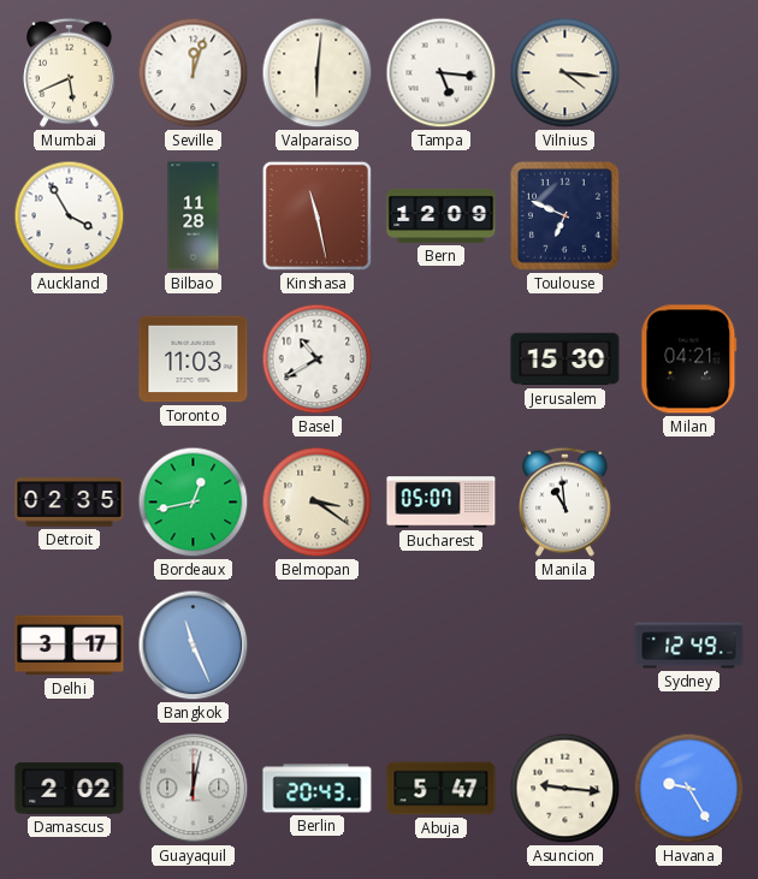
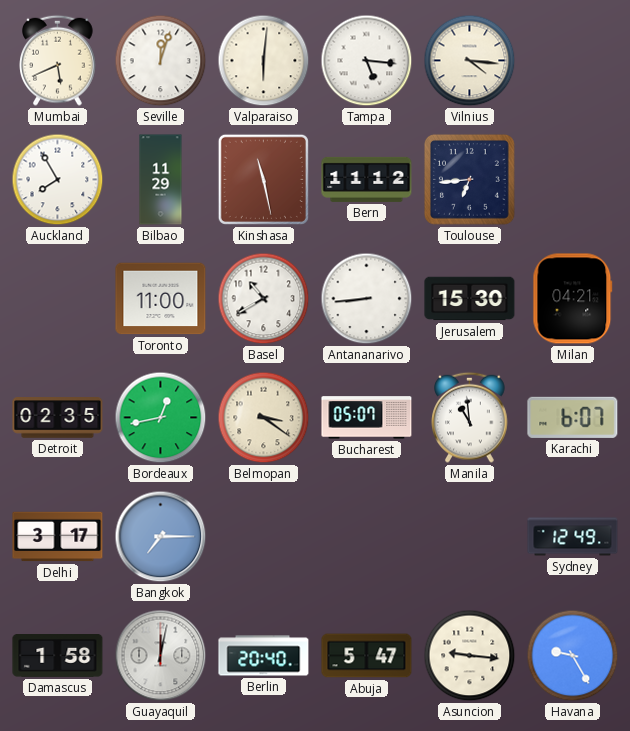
Auckland: 3:55 -> 7:55
Bilbao: 11:28 -> 11:29
Bern: 12:09 -> 11:12
Toulouse: 6:49 -> 6:44
Toronto: 11:03 -> 11:00
Antananarivo: none -> 8:44
Karachi: none -> 6:07
Bangkok: 11:26 -> 7:15
Damascus: 2:02 -> 1:58
Berlin: 20:43 -> 20:40
